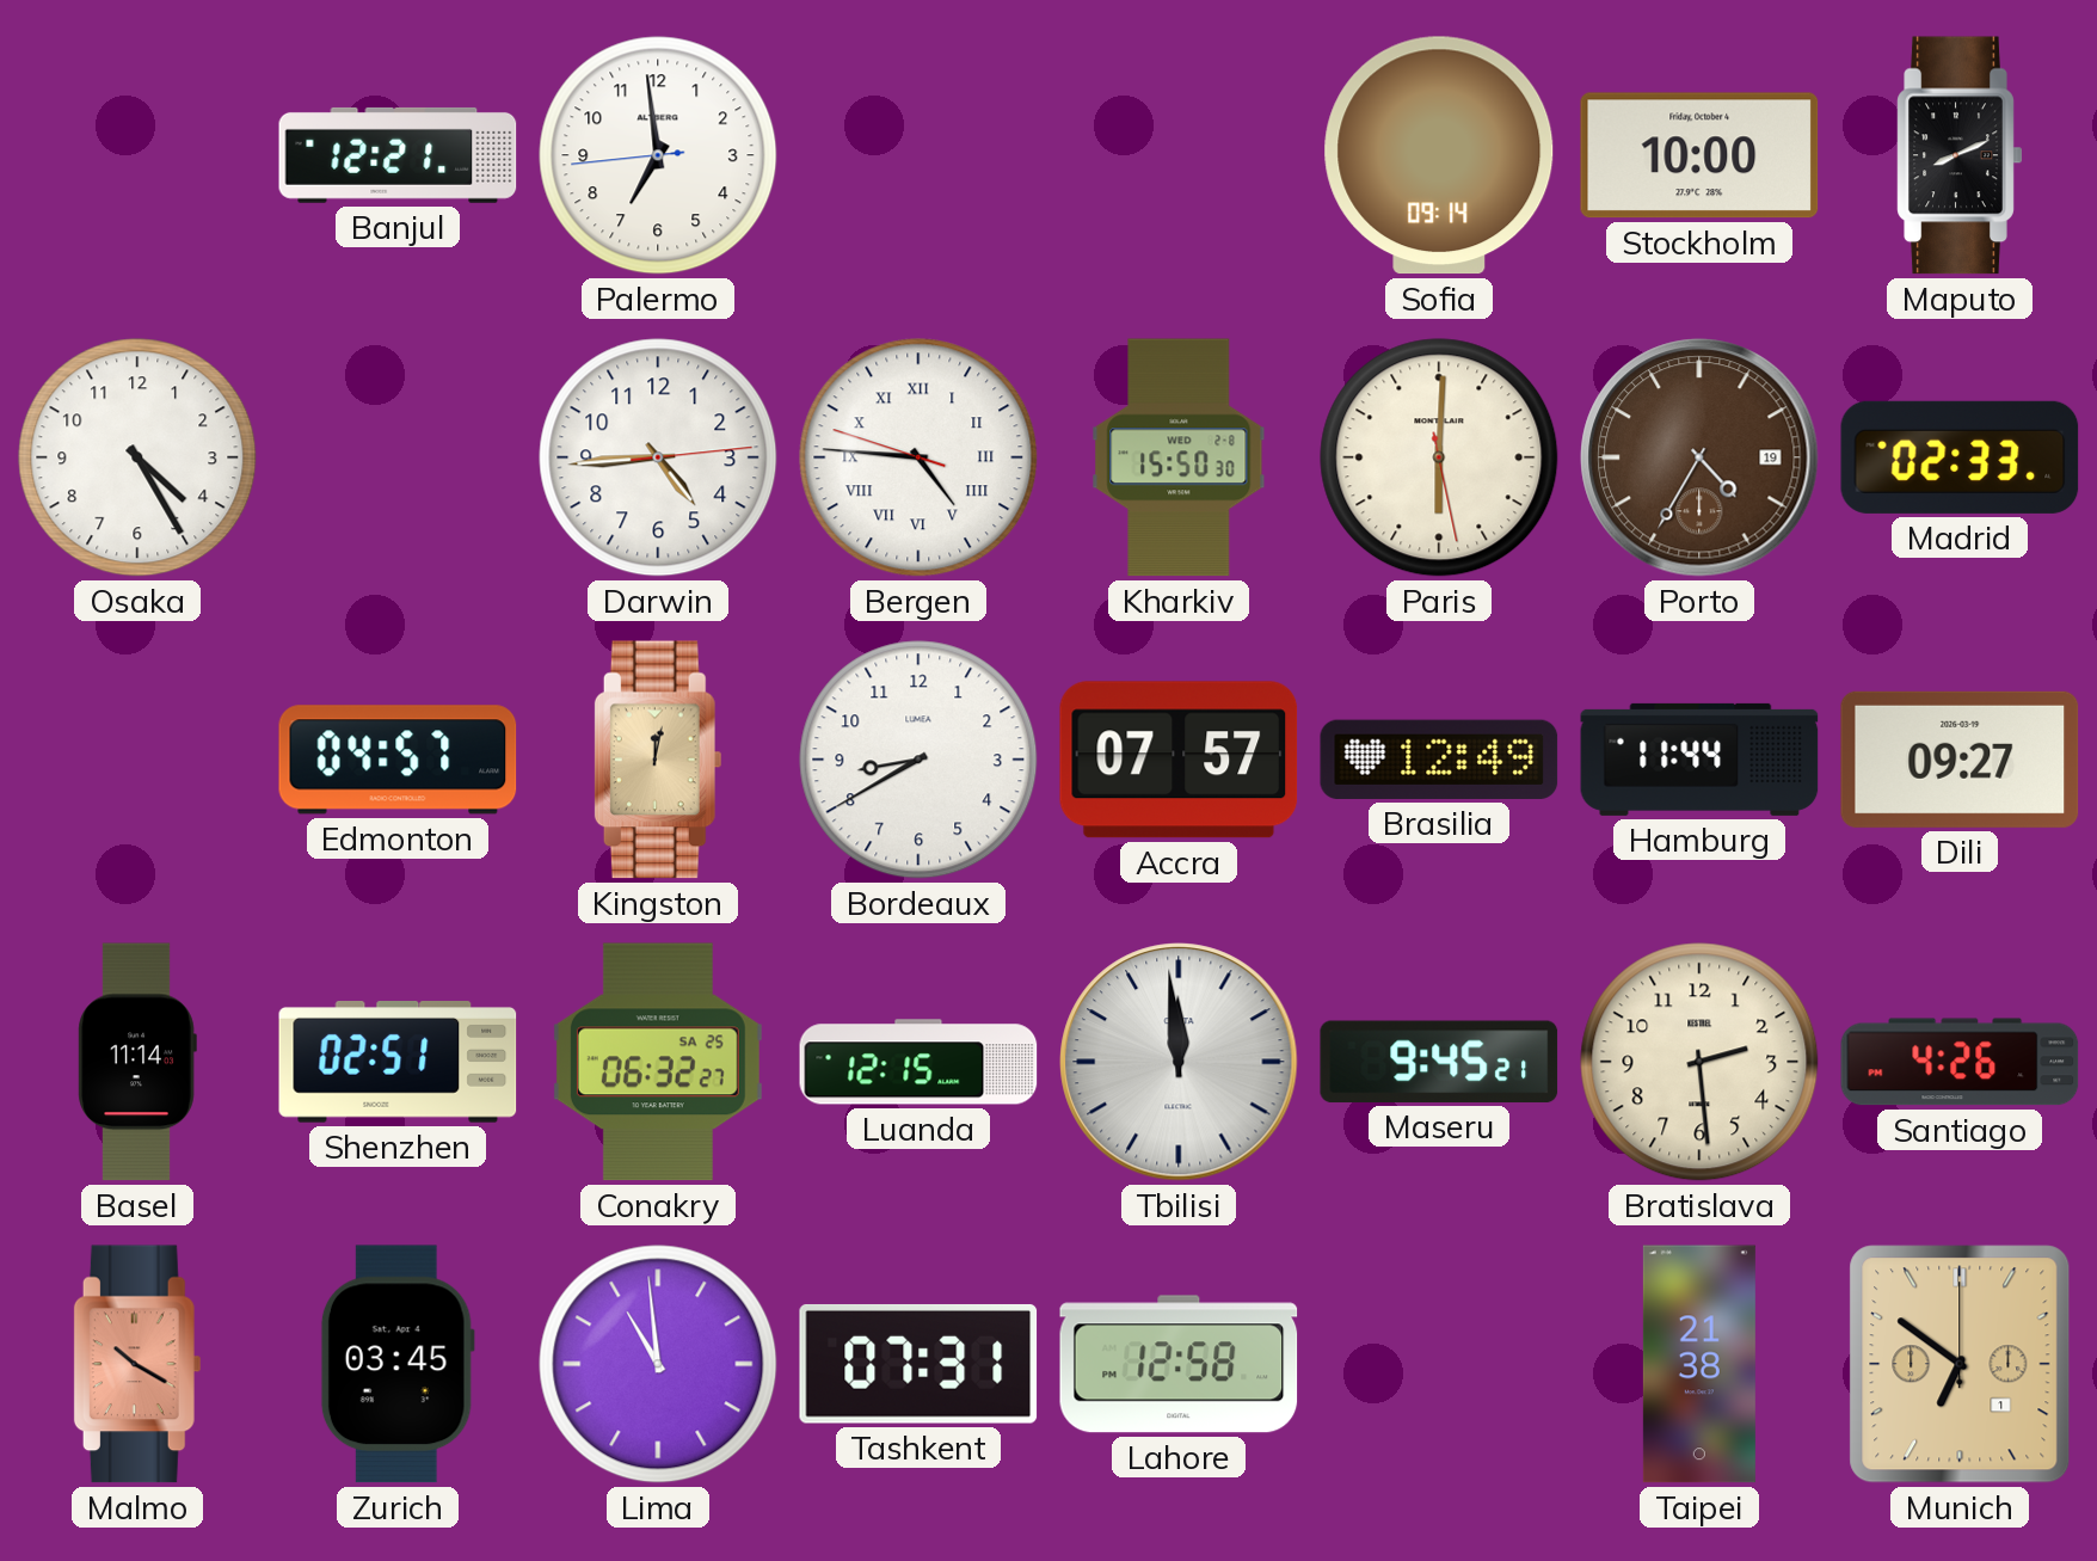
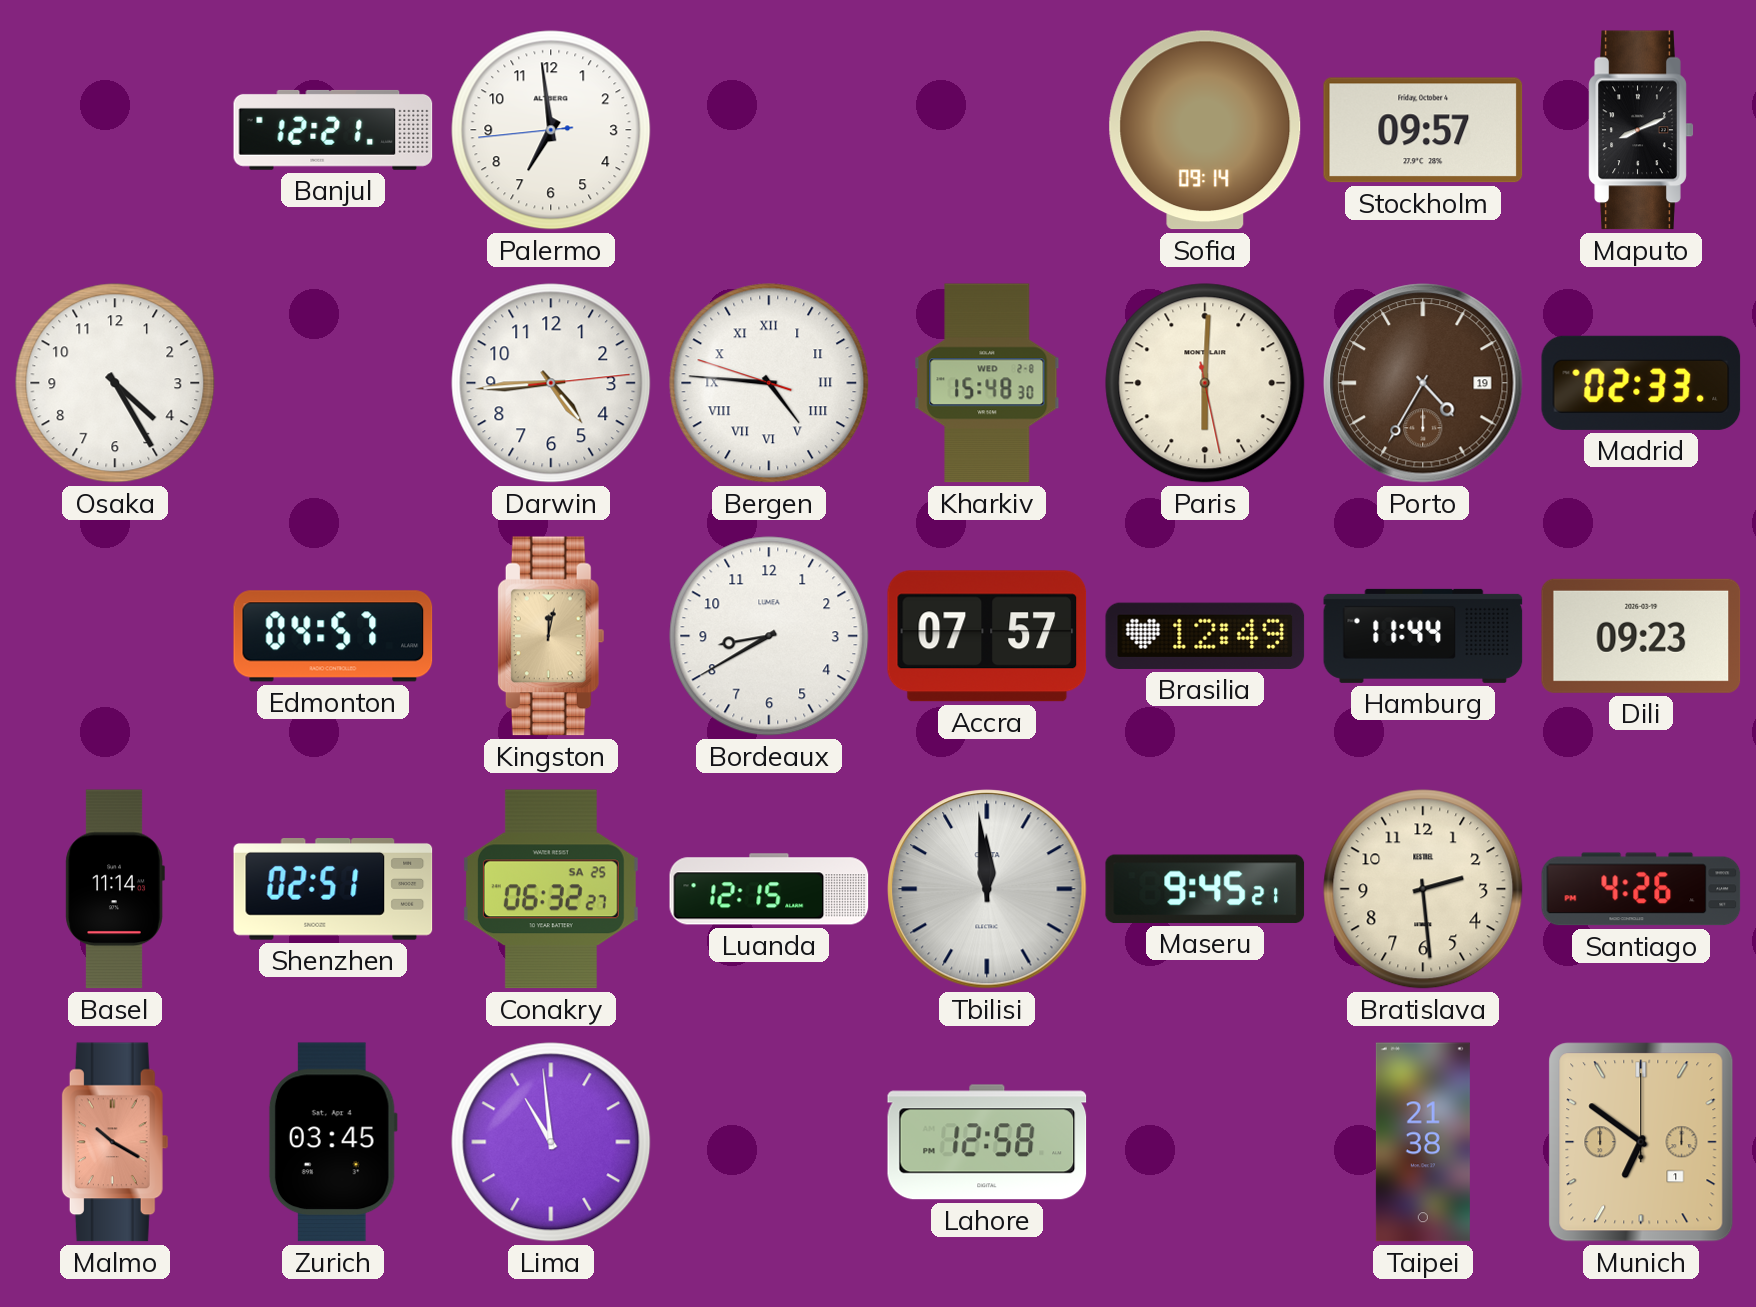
Stockholm: 10:00 -> 09:57
Kharkiv: 15:50 -> 15:48
Dili: 09:27 -> 09:23
Tashkent: 07:31 -> none
